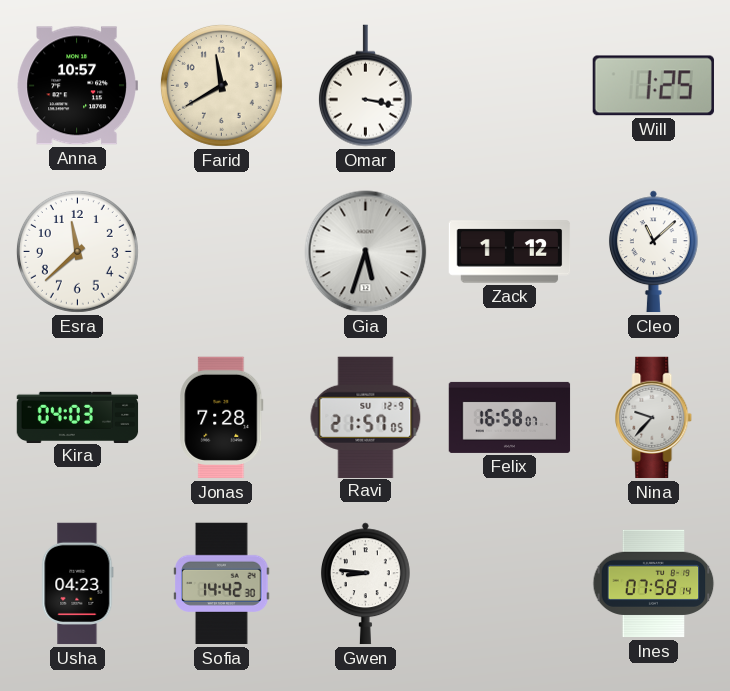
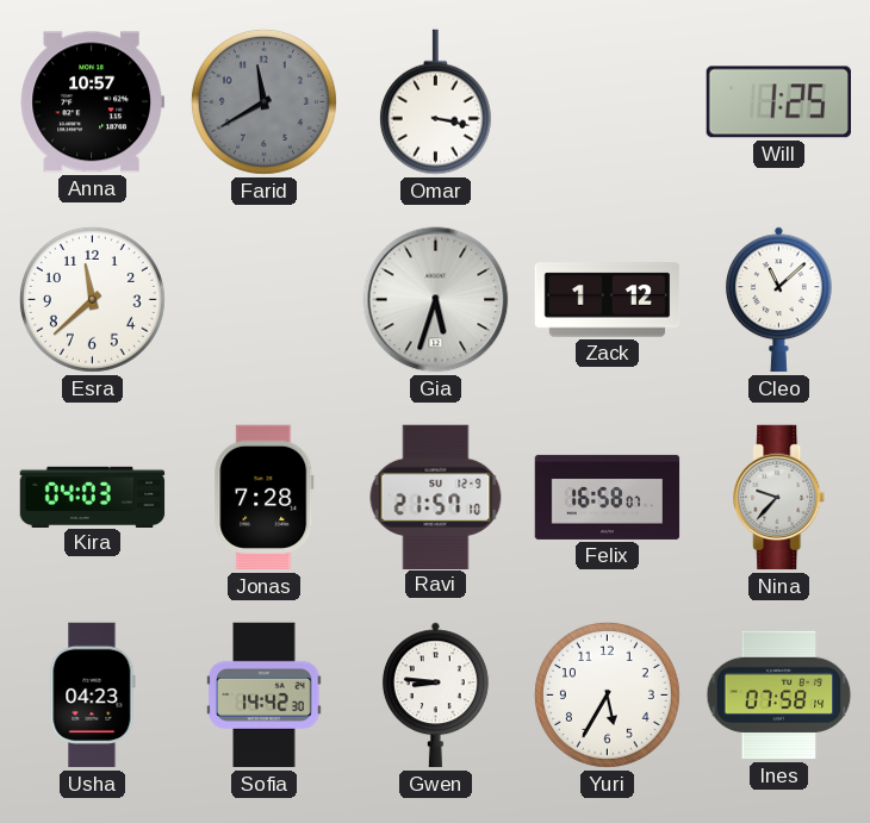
Farid dial: cream -> grey
Ravi: 21:57:05 -> 21:57:10
Yuri: none -> 5:35
